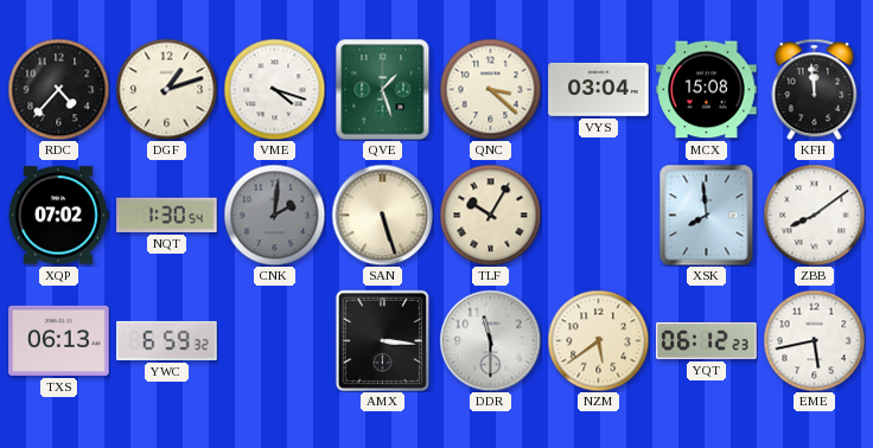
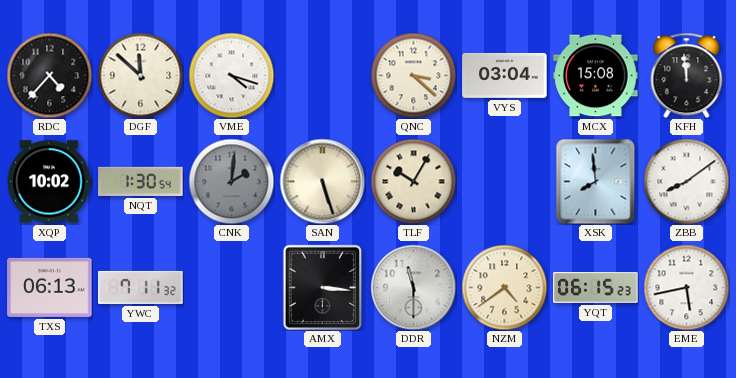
DGF: 1:12 -> 11:52
QVE: 1:27 -> none
XQP: 07:02 -> 10:02
YWC: 6:59 -> 7:11
NZM: 5:39 -> 4:39
YQT: 06:12 -> 06:15
